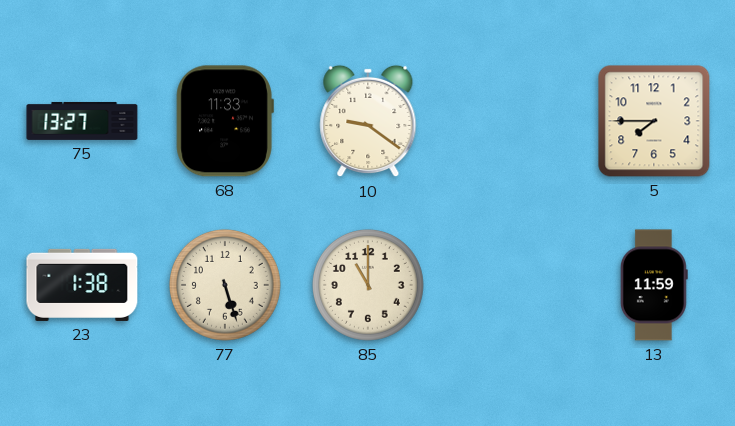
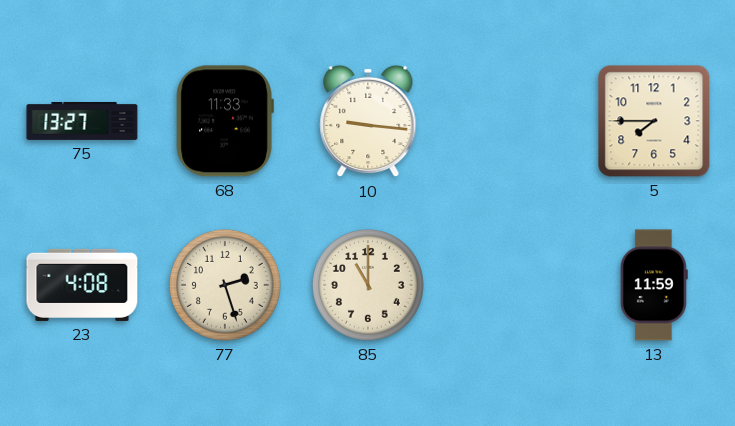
10: 9:21 -> 9:16
23: 1:38 -> 4:08
77: 5:27 -> 2:27
